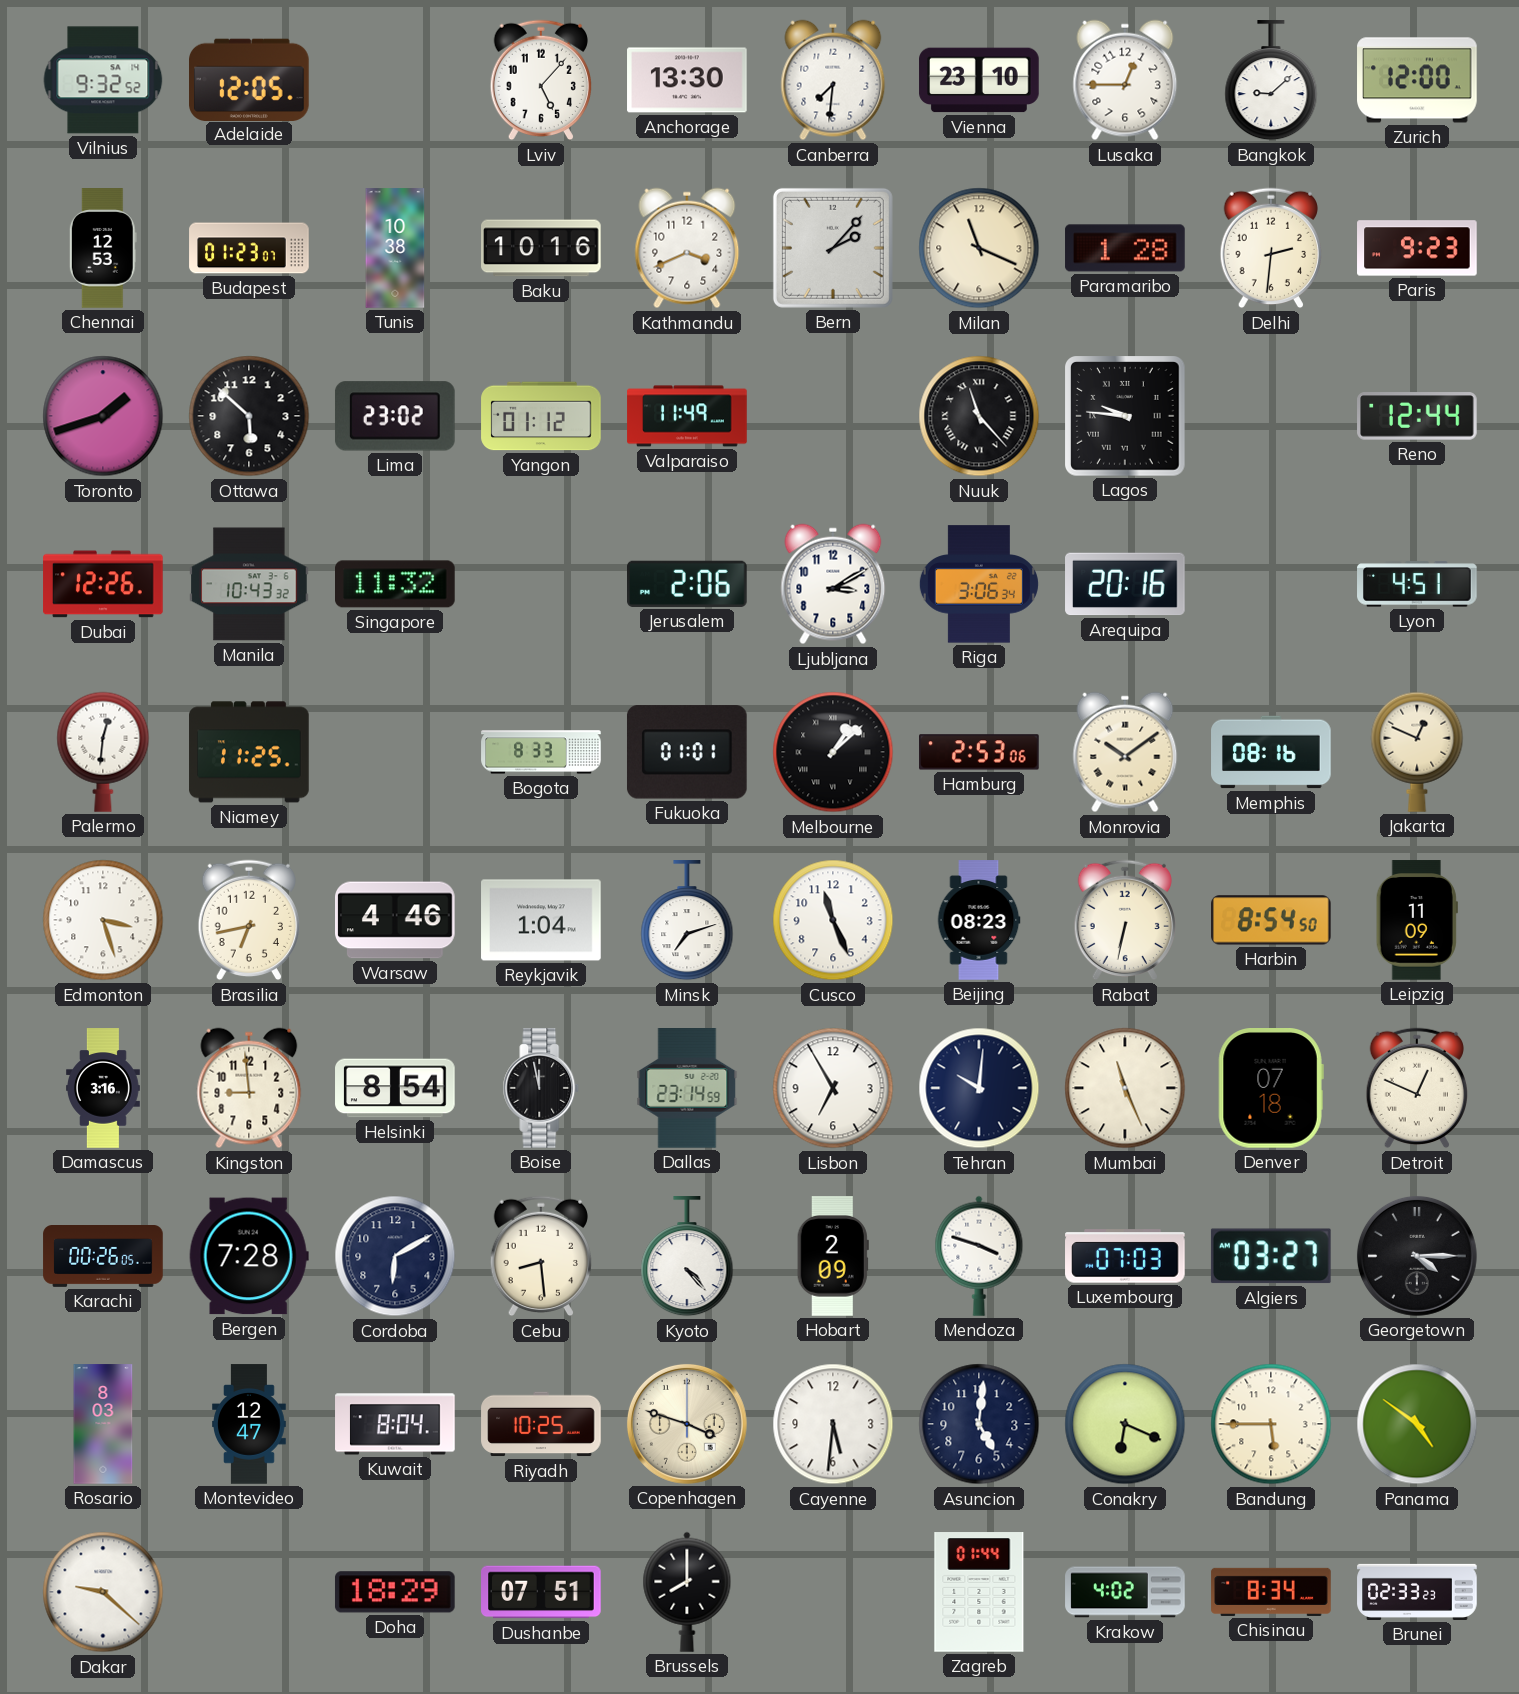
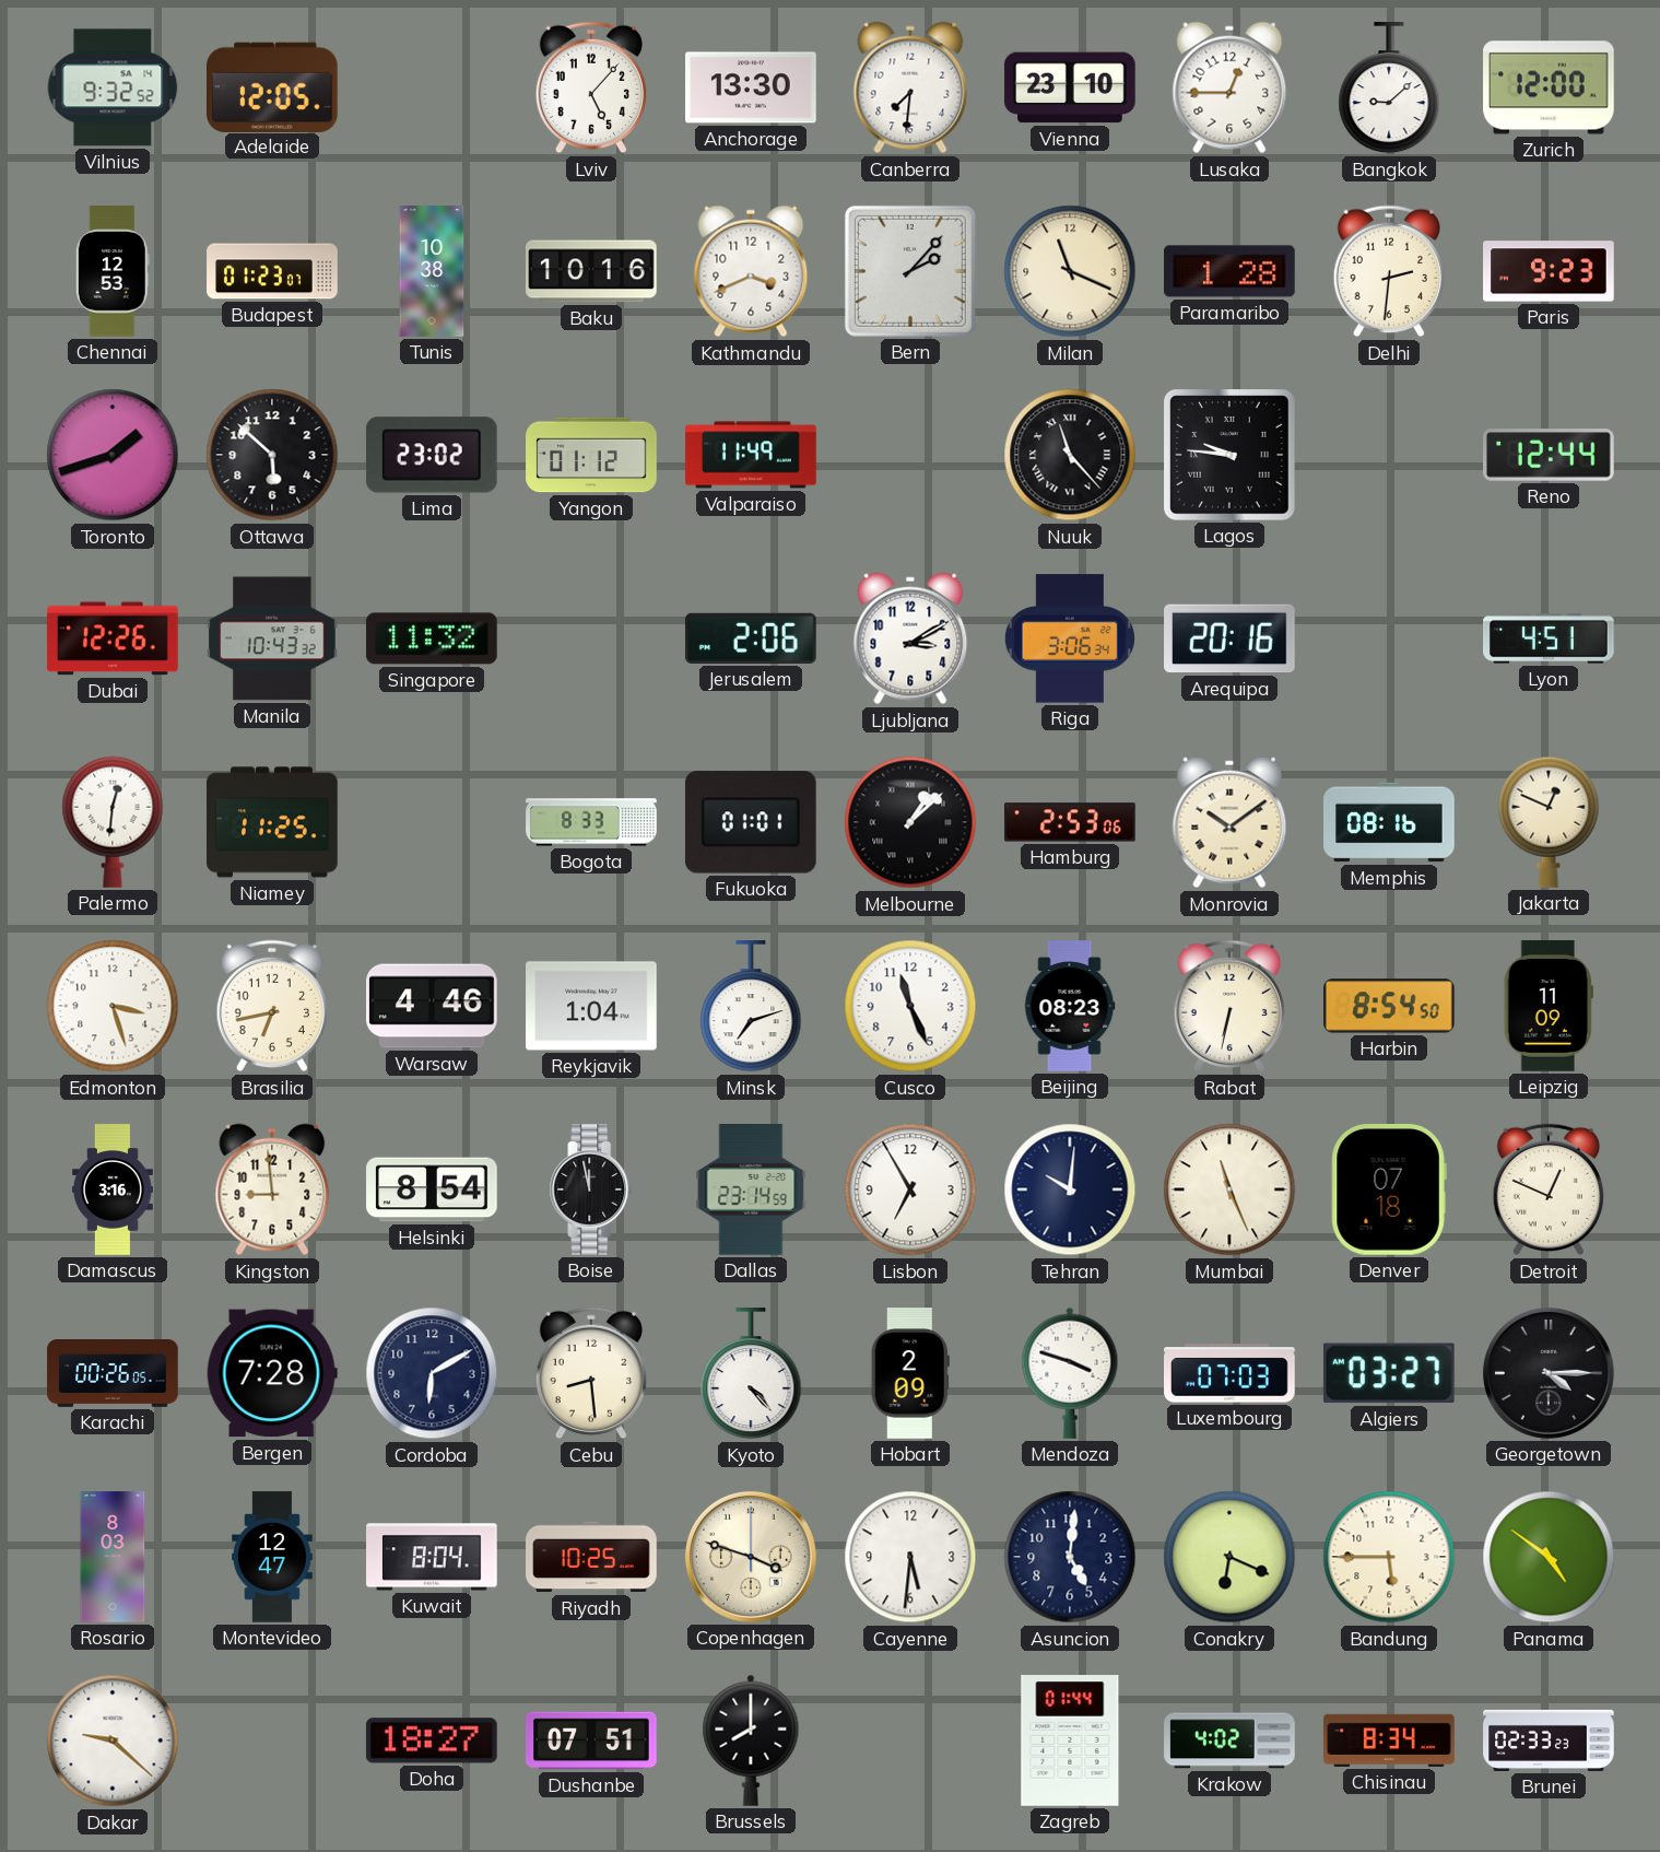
Doha: 18:29 -> 18:27
